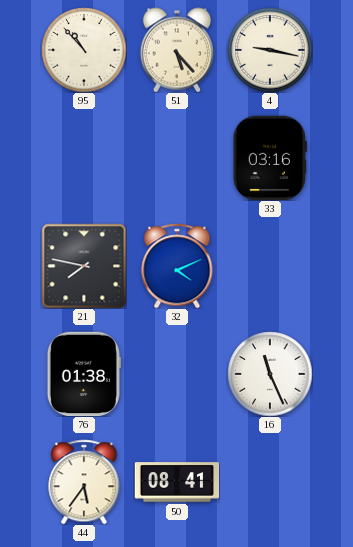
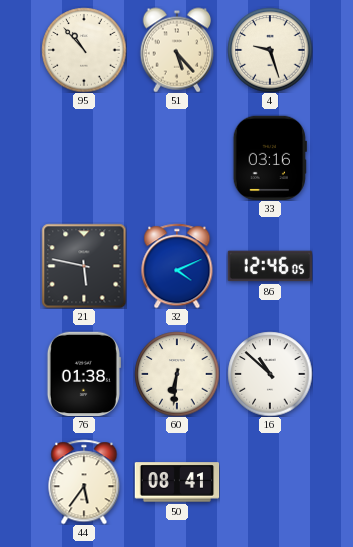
4: 9:17 -> 9:27
21: 7:47 -> 5:47
86: none -> 12:46
60: none -> 6:31
16: 11:26 -> 10:52
